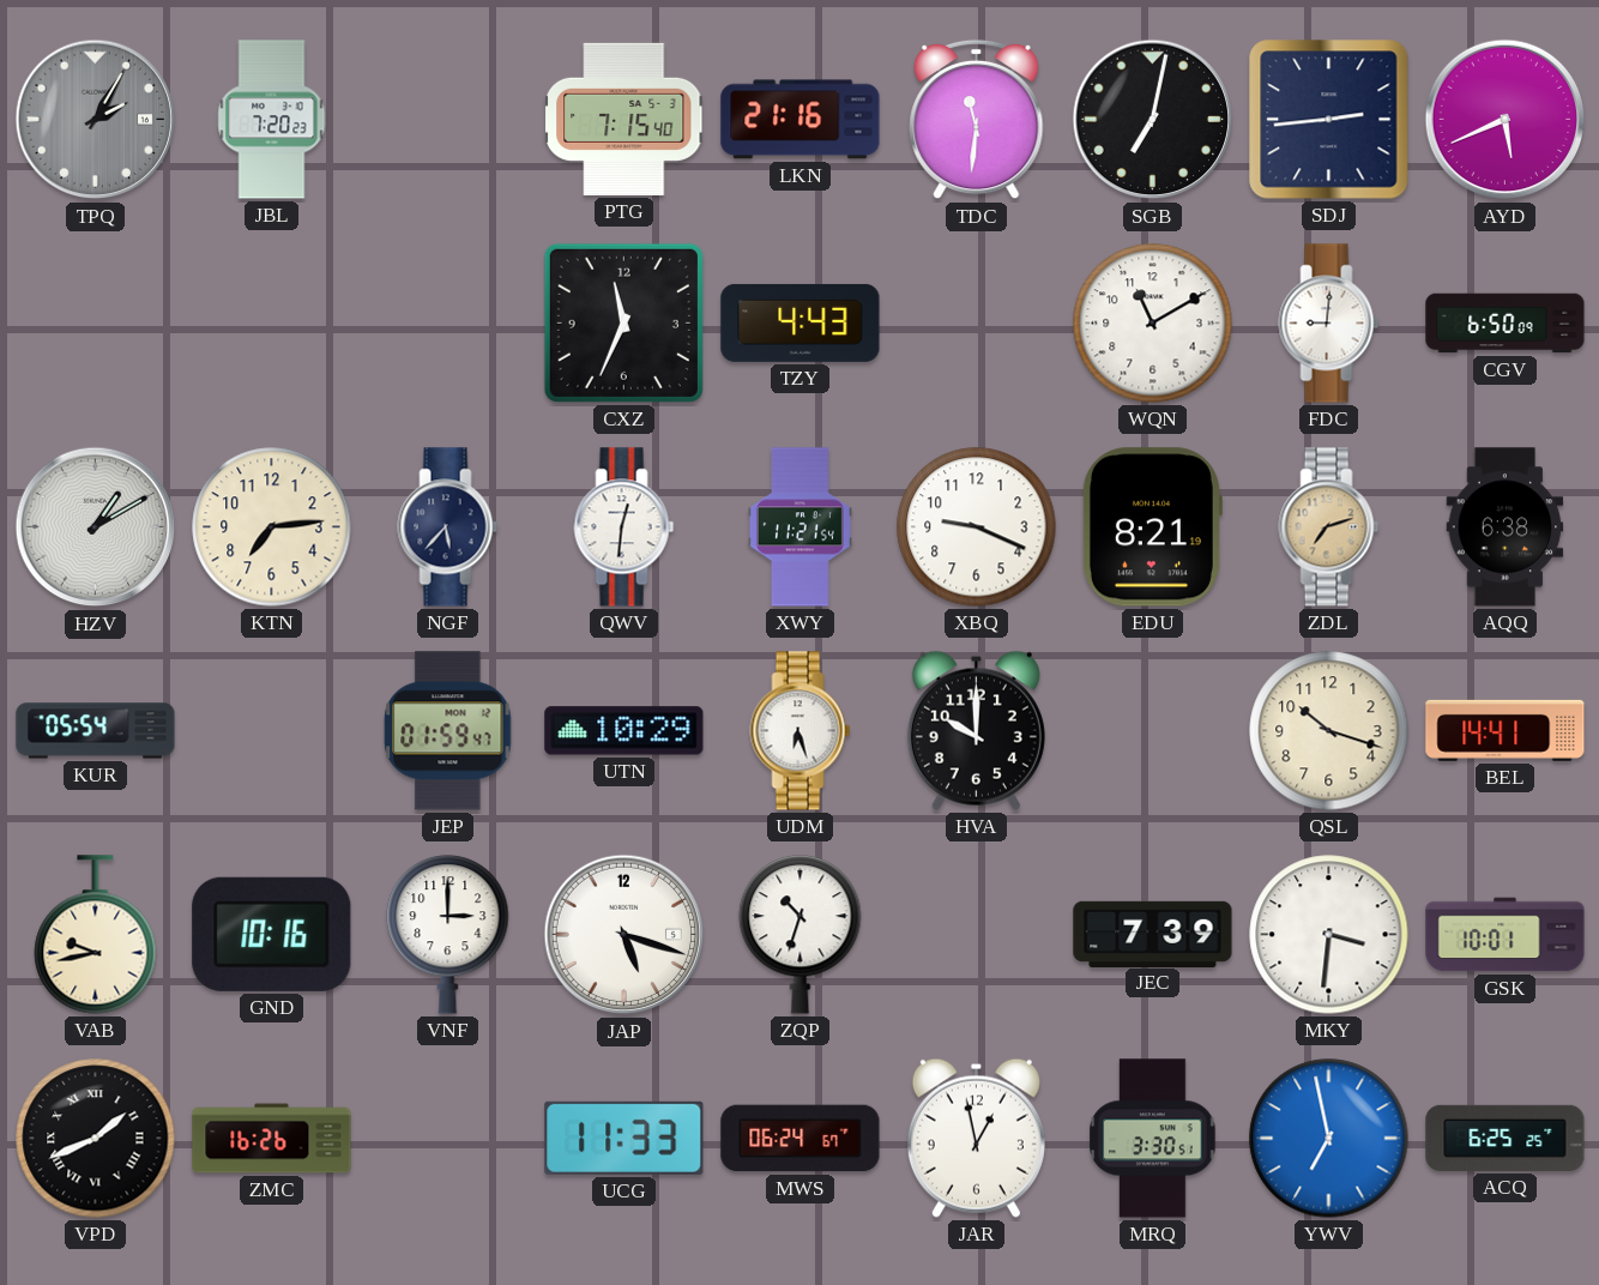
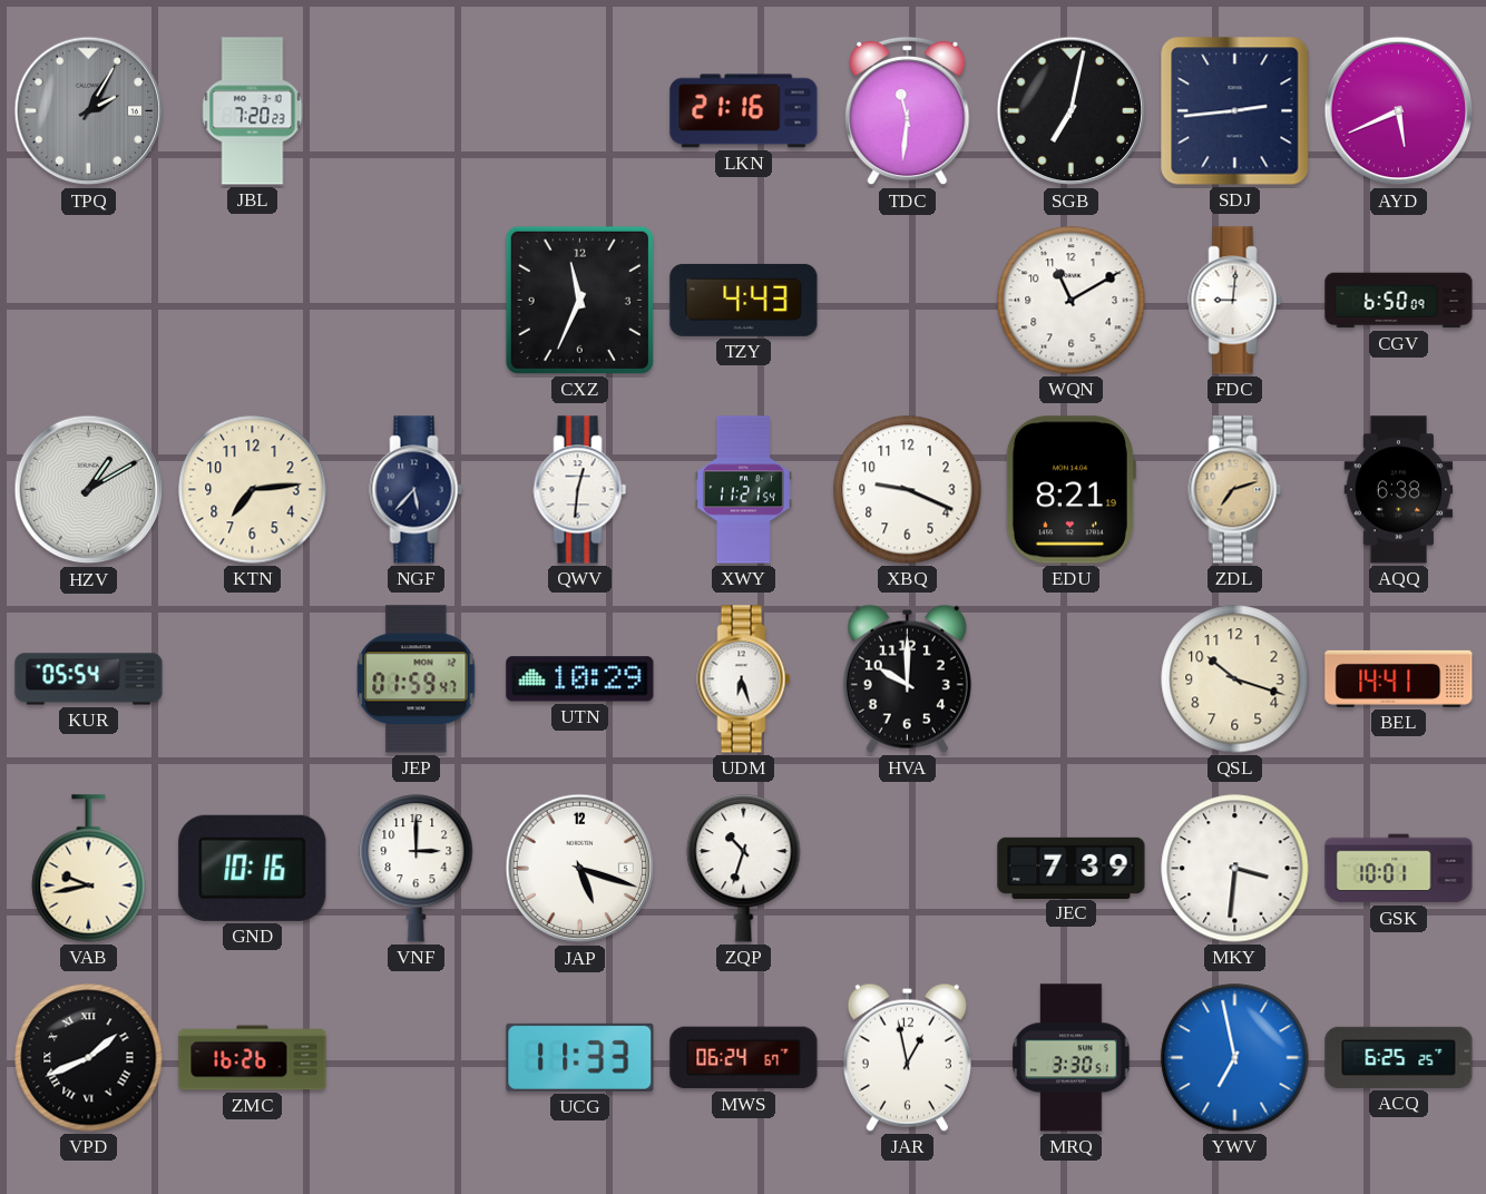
PTG: 7:15 -> none
